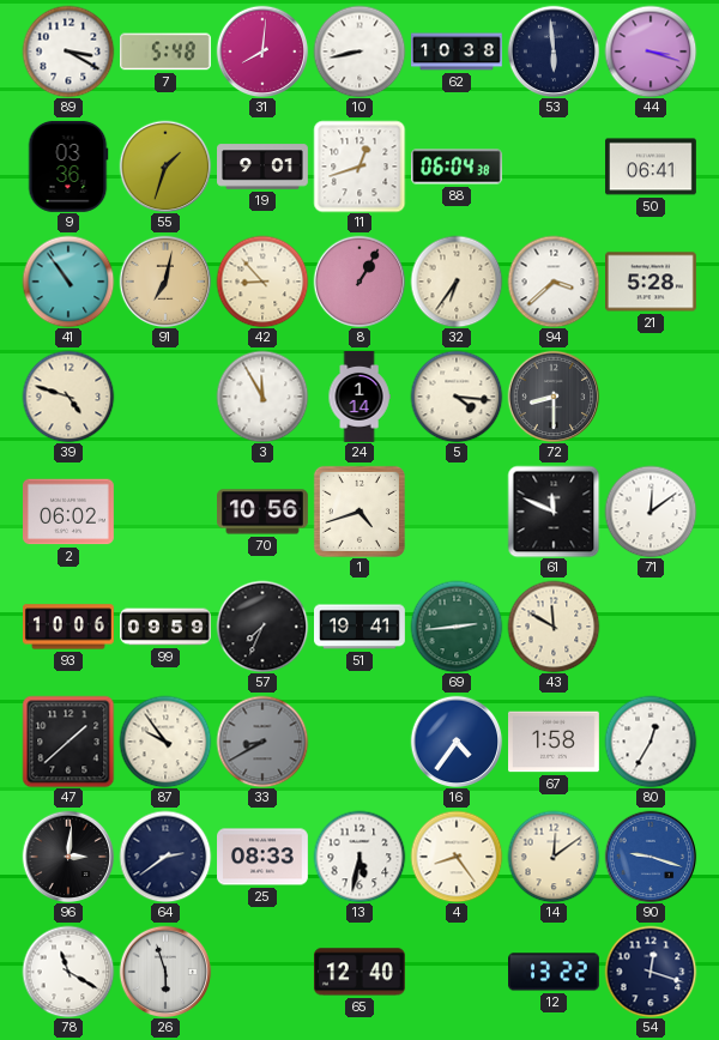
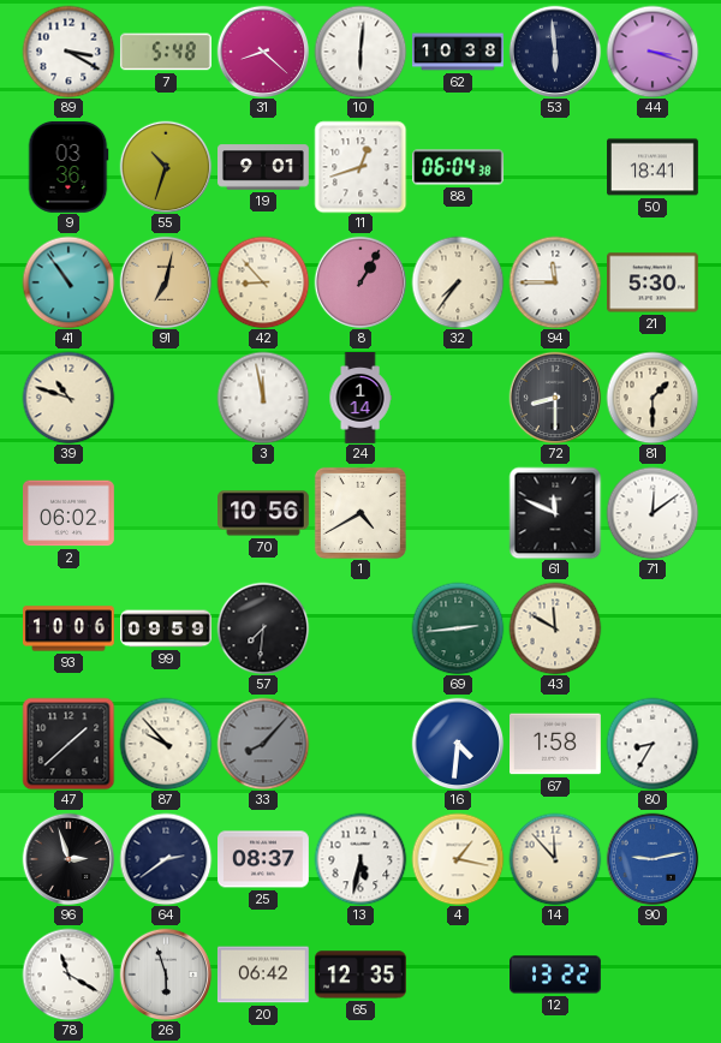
31: 8:01 -> 8:22
10: 8:43 -> 6:01
55: 1:33 -> 10:33
50: 06:41 -> 18:41
32: 6:36 -> 7:36
94: 3:38 -> 11:45
21: 5:28 -> 5:30
39: 4:48 -> 10:48
3: 11:55 -> 11:58
5: 4:16 -> none
81: none -> 1:30
1: 4:42 -> 4:40
57: 7:34 -> 7:31
51: 19:41 -> none
87: 9:54 -> 9:53
33: 8:40 -> 8:07
16: 4:36 -> 4:31
80: 12:35 -> 8:35
96: 3:01 -> 2:57
25: 08:33 -> 08:37
4: 8:24 -> 1:17
14: 12:09 -> 11:53
90: 9:18 -> 9:13
20: none -> 06:42
65: 12:40 -> 12:35
54: 12:18 -> none
